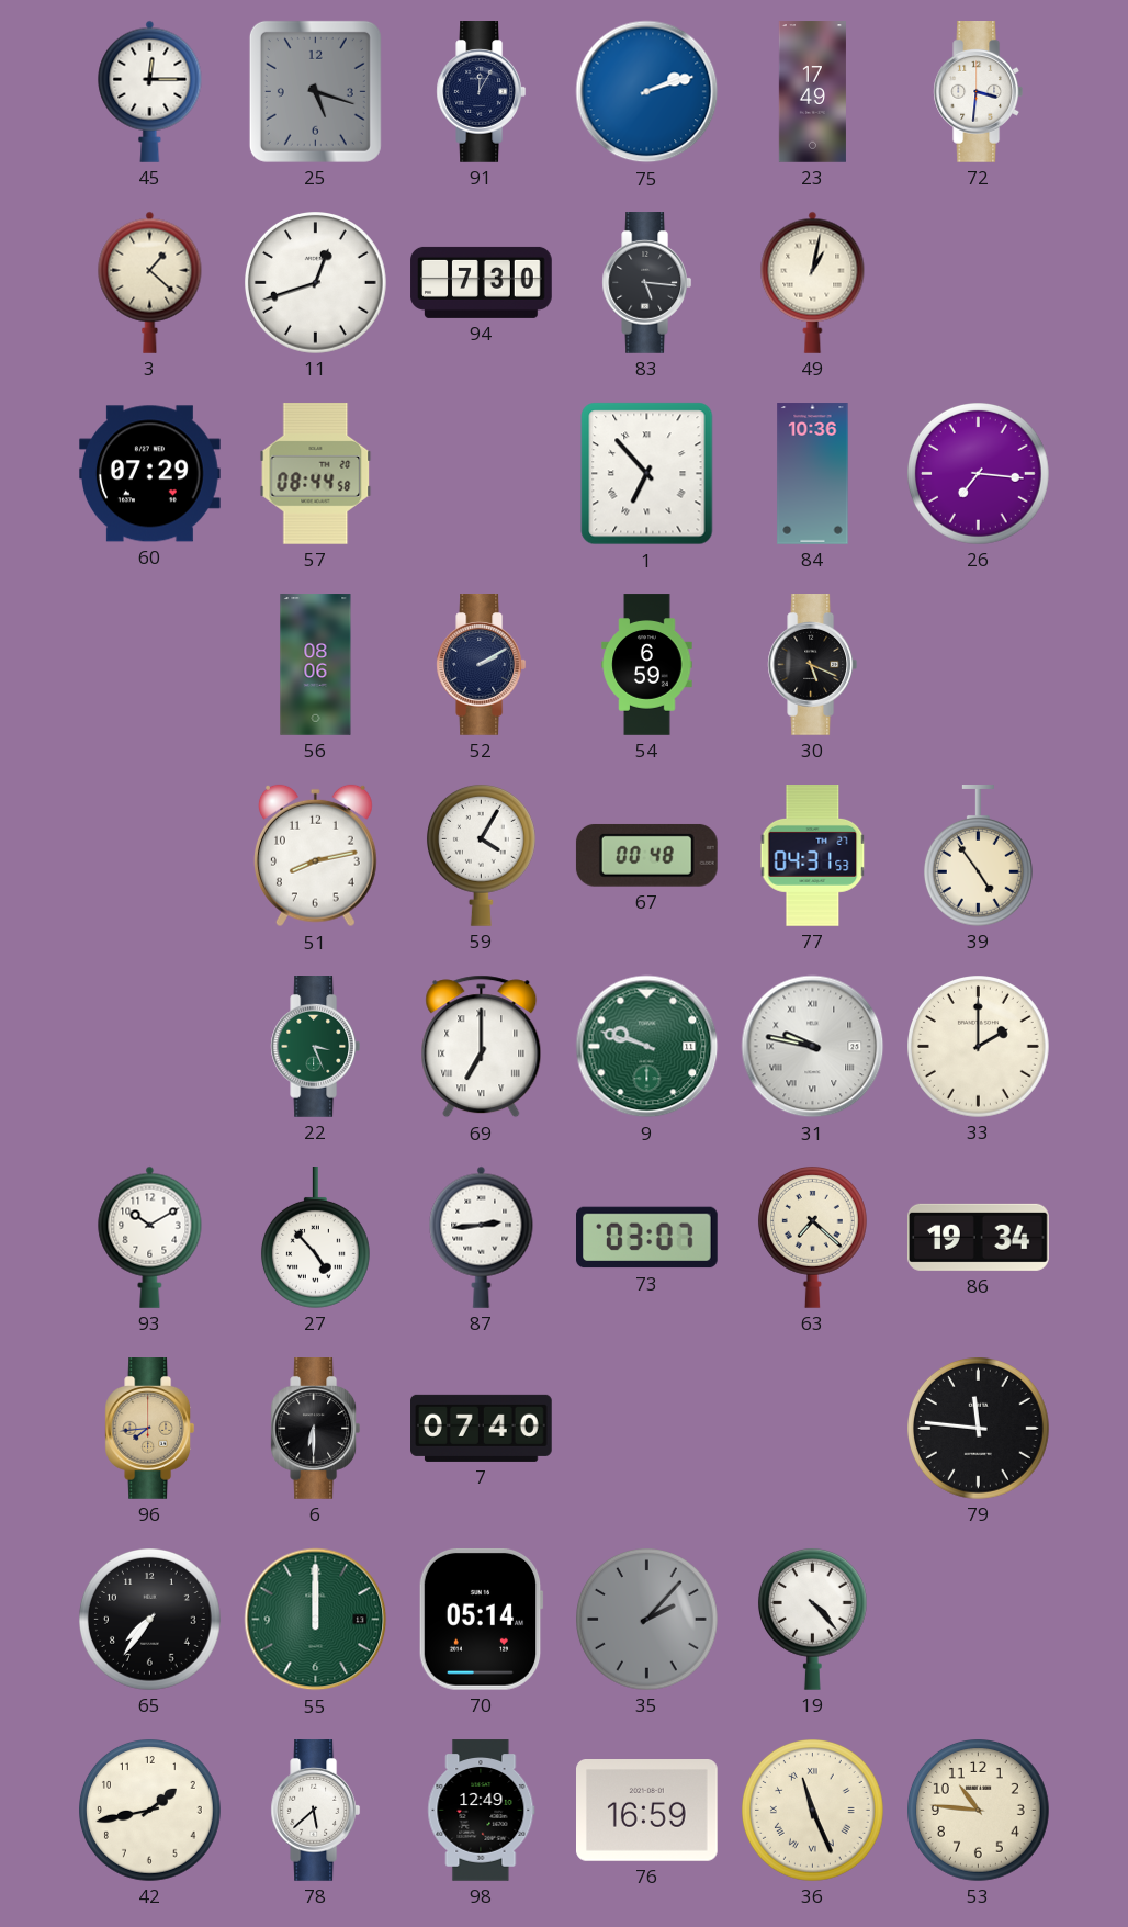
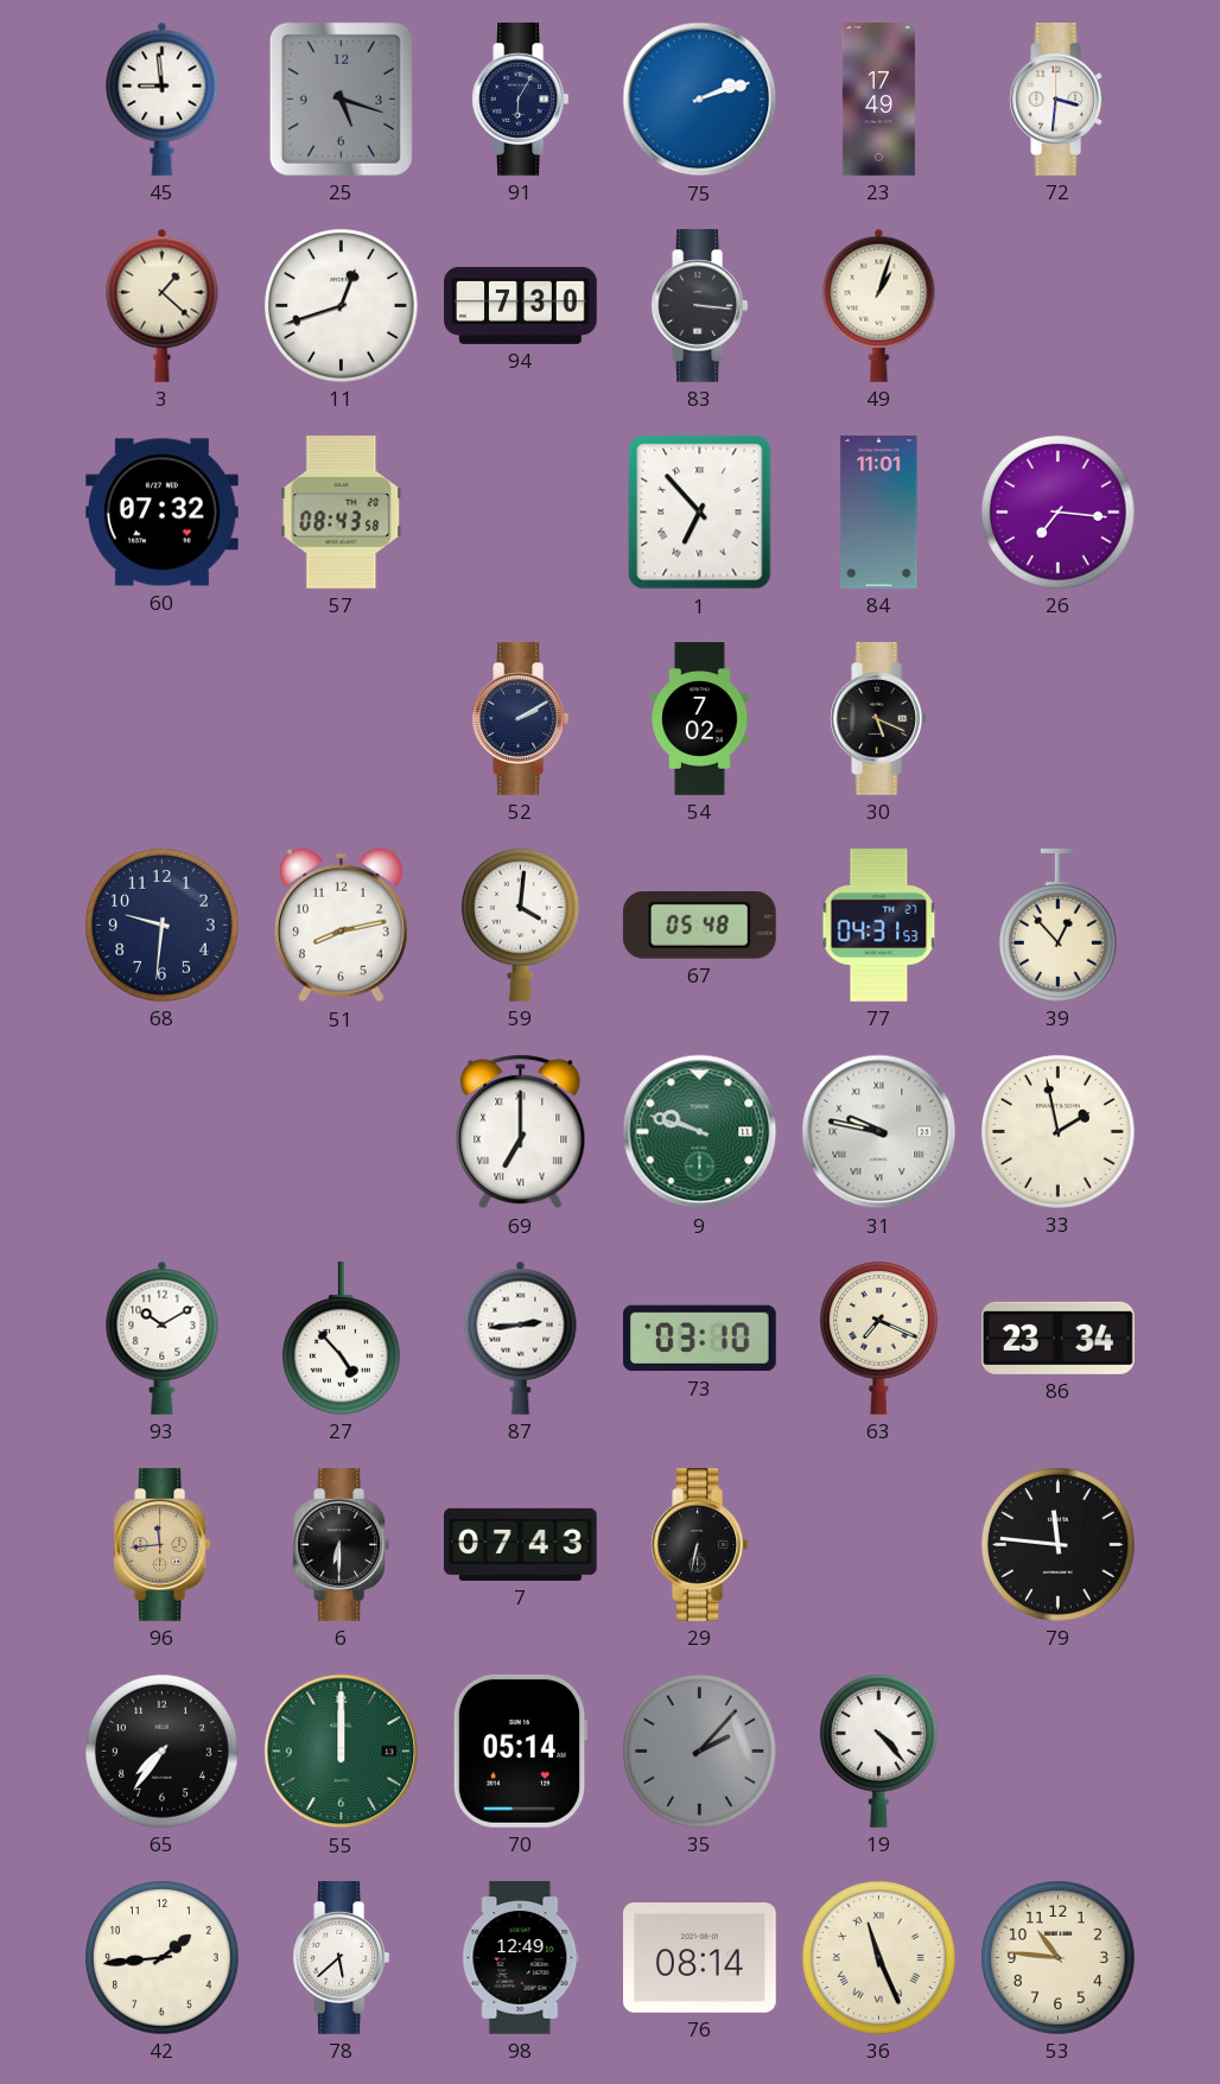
45: 12:15 -> 8:59
91: 12:05 -> 6:05
83: 5:16 -> 3:16
49: 1:02 -> 1:03
60: 07:29 -> 07:32
57: 08:44 -> 08:43
84: 10:36 -> 11:01
56: 08:06 -> none
54: 6:59 -> 7:02
68: none -> 9:31
59: 4:05 -> 4:01
67: 00:48 -> 05:48
39: 4:54 -> 12:53
22: 3:26 -> none
33: 2:00 -> 1:58
73: 03:07 -> 03:10
63: 7:22 -> 7:19
86: 19:34 -> 23:34
96: 7:44 -> 11:44
7: 07:40 -> 07:43
29: none -> 6:32
42: 1:43 -> 1:44
76: 16:59 -> 08:14
